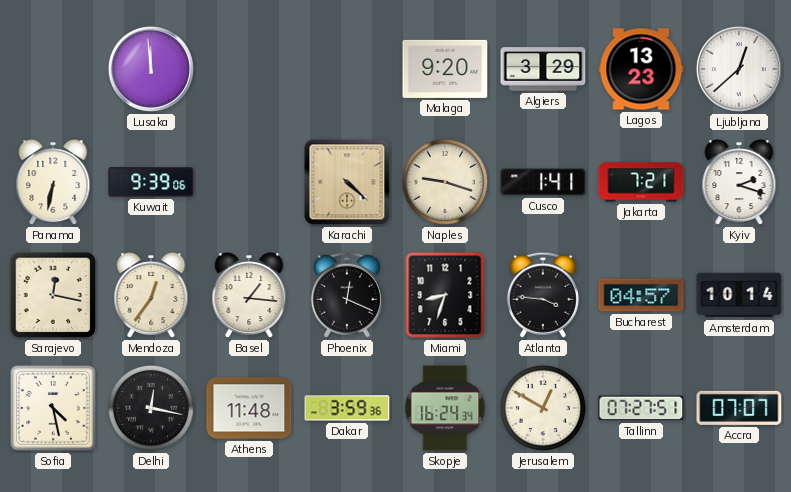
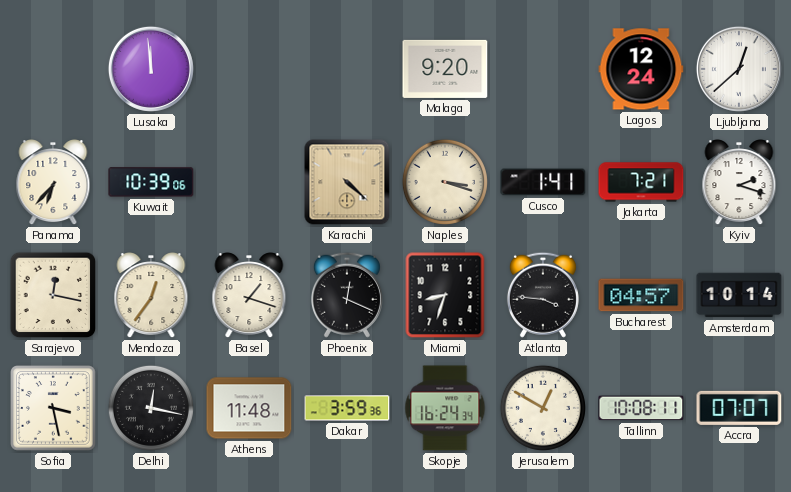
Algiers: 3:29 -> none
Lagos: 13:23 -> 12:24
Panama: 6:32 -> 6:37
Kuwait: 9:39 -> 10:39
Naples: 9:18 -> 3:18
Basel: 1:16 -> 1:18
Sofia: 4:28 -> 3:28
Tallinn: 07:27 -> 10:08
